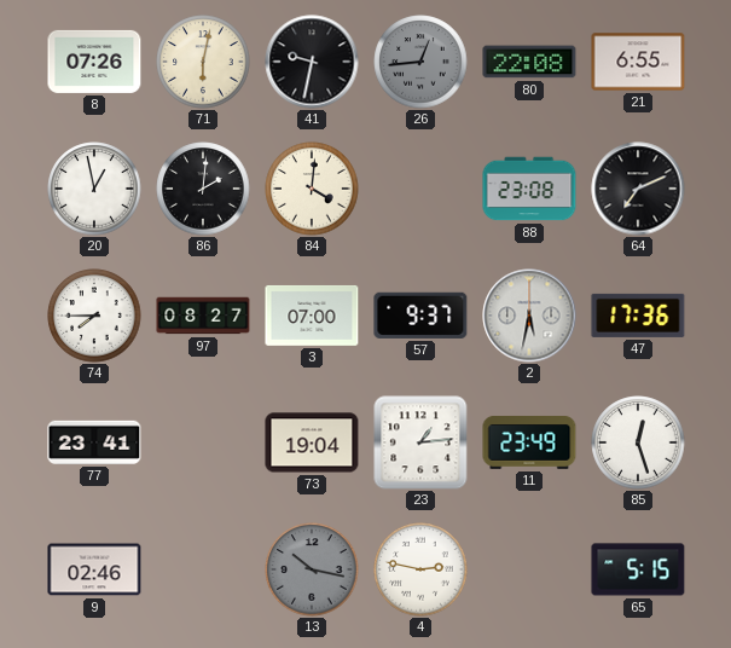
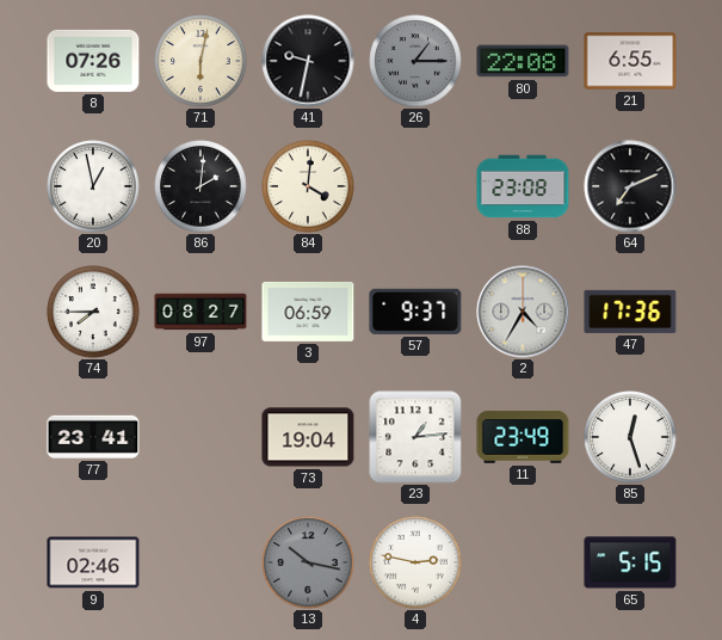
26: 12:44 -> 1:15
3: 07:00 -> 06:59
2: 5:32 -> 4:35
